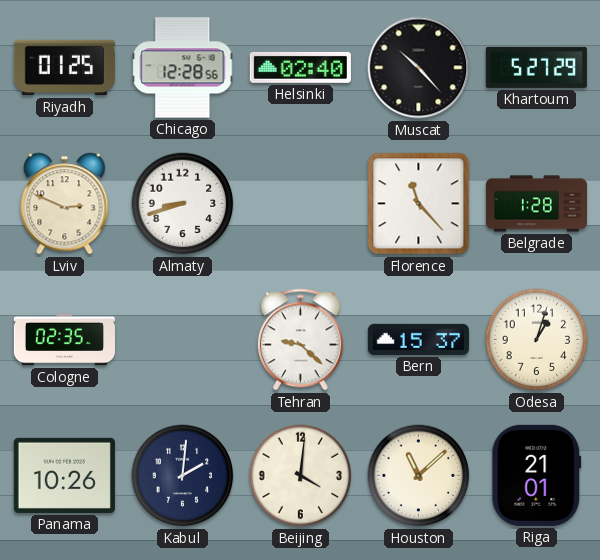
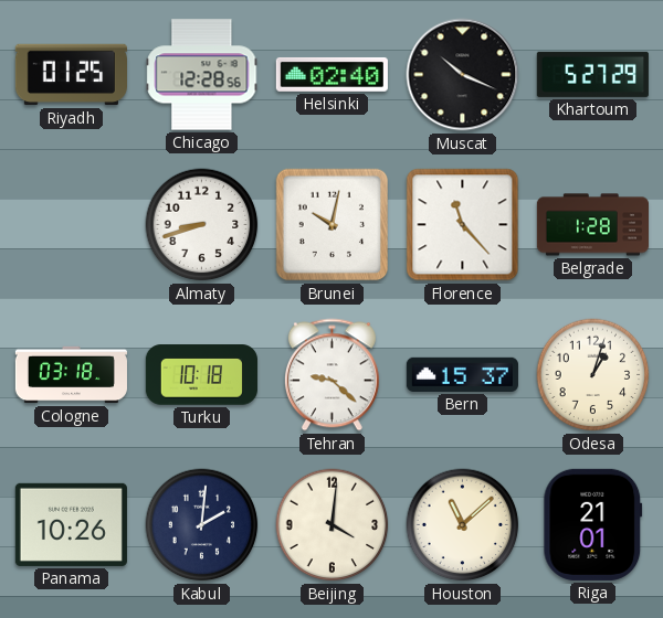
Muscat: 10:23 -> 10:19
Lviv: 2:49 -> none
Brunei: none -> 10:02
Cologne: 02:35 -> 03:18
Turku: none -> 10:18
